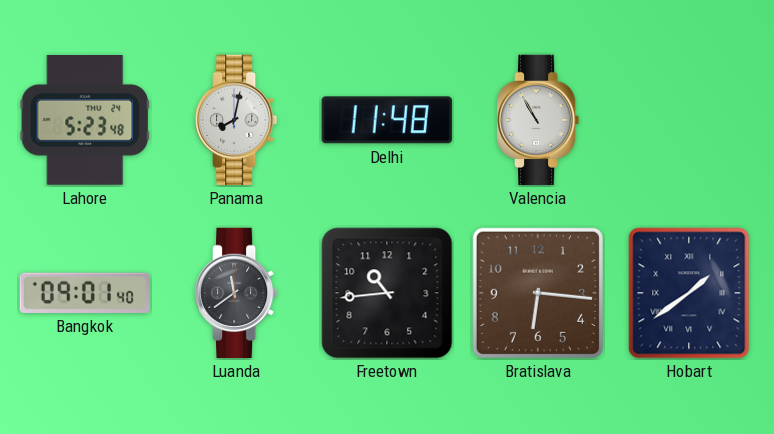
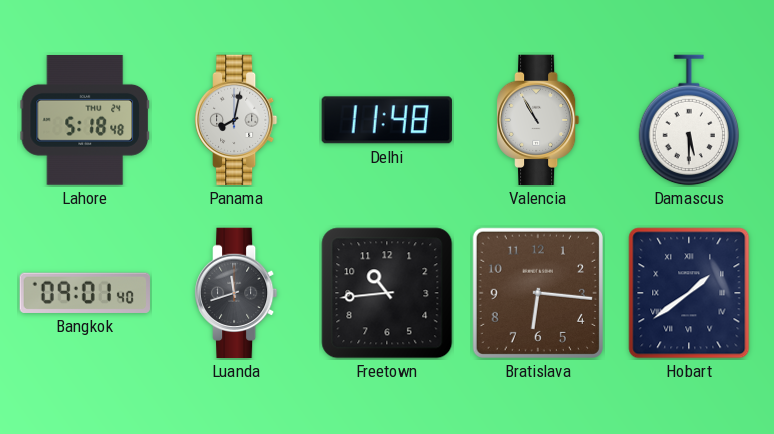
Lahore: 5:23 -> 5:18
Damascus: none -> 5:30
Luanda: 11:39 -> 11:42
